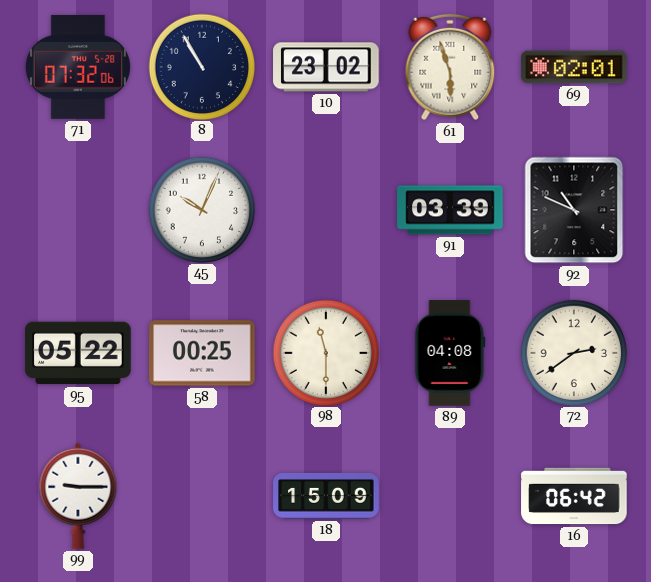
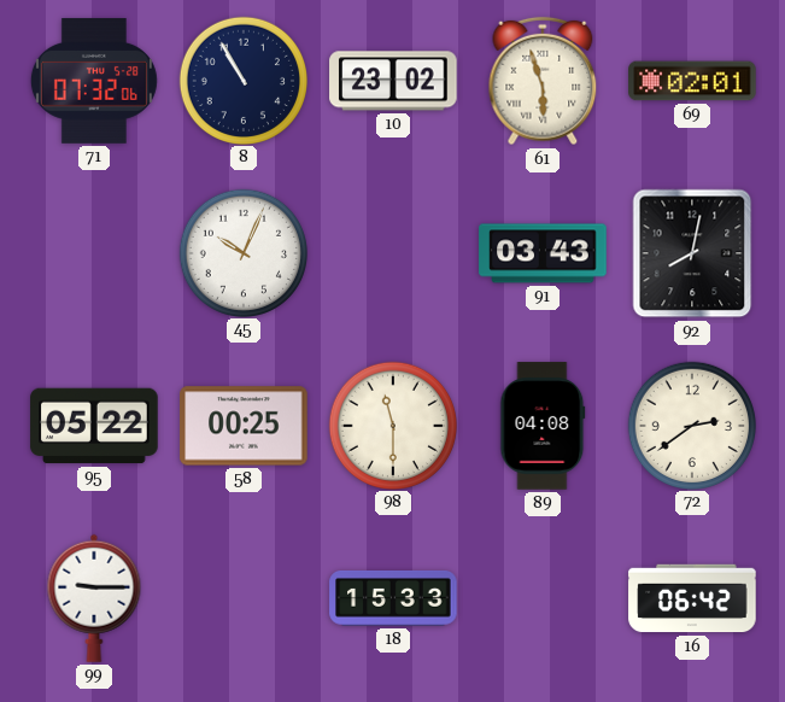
91: 03:39 -> 03:43
92: 10:49 -> 8:02
18: 15:09 -> 15:33
